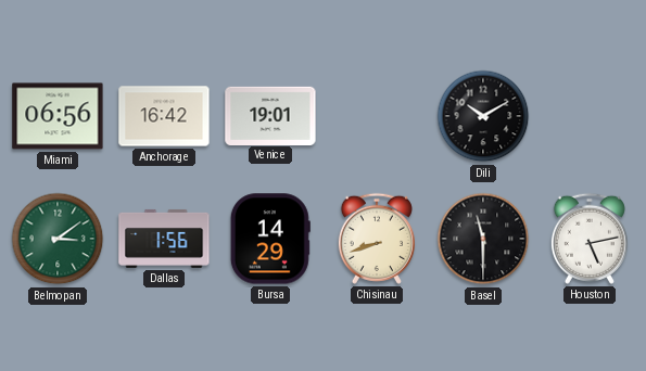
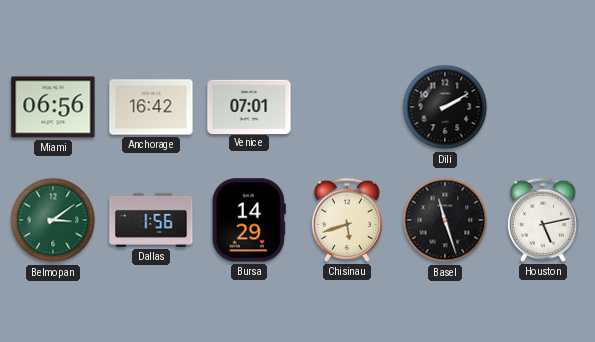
Venice: 19:01 -> 07:01
Dili: 10:10 -> 2:10
Chisinau: 8:42 -> 5:42
Basel: 11:30 -> 11:27
